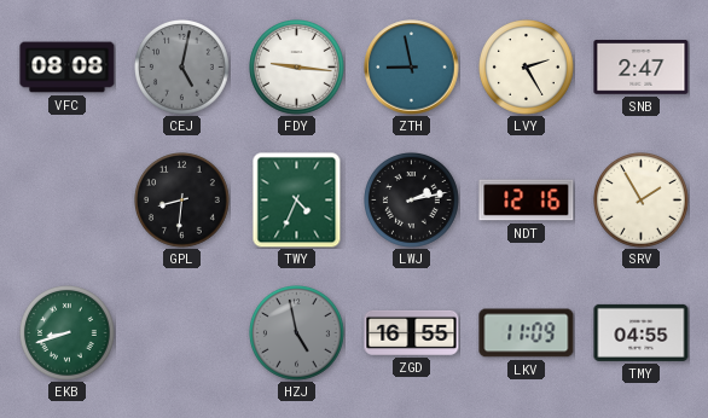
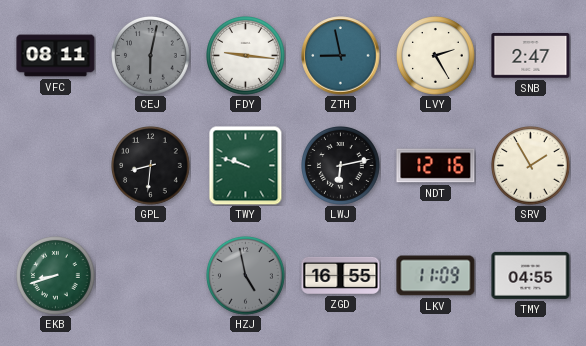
VFC: 08:08 -> 08:11
CEJ: 5:02 -> 6:02
TWY: 4:34 -> 9:48
LWJ: 2:13 -> 6:13
